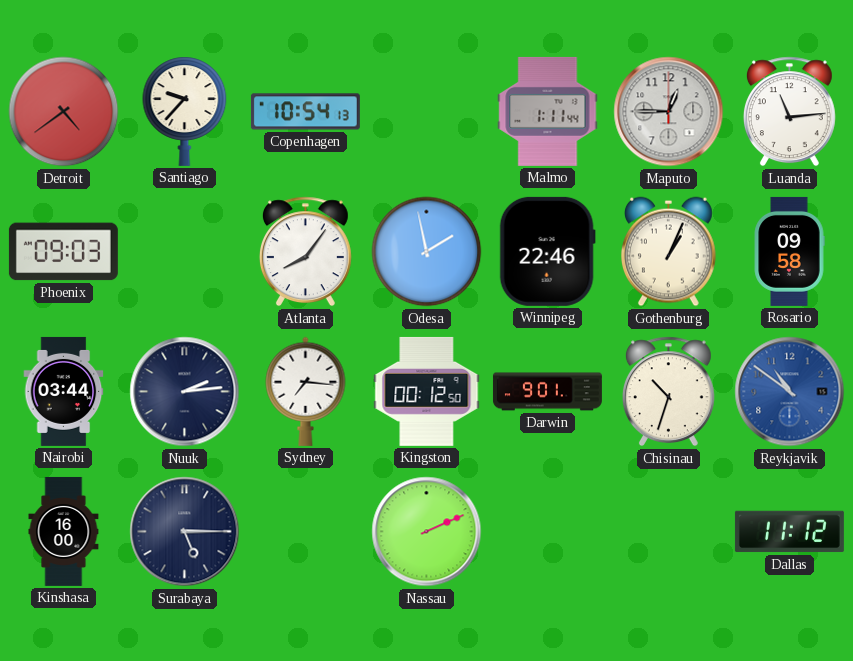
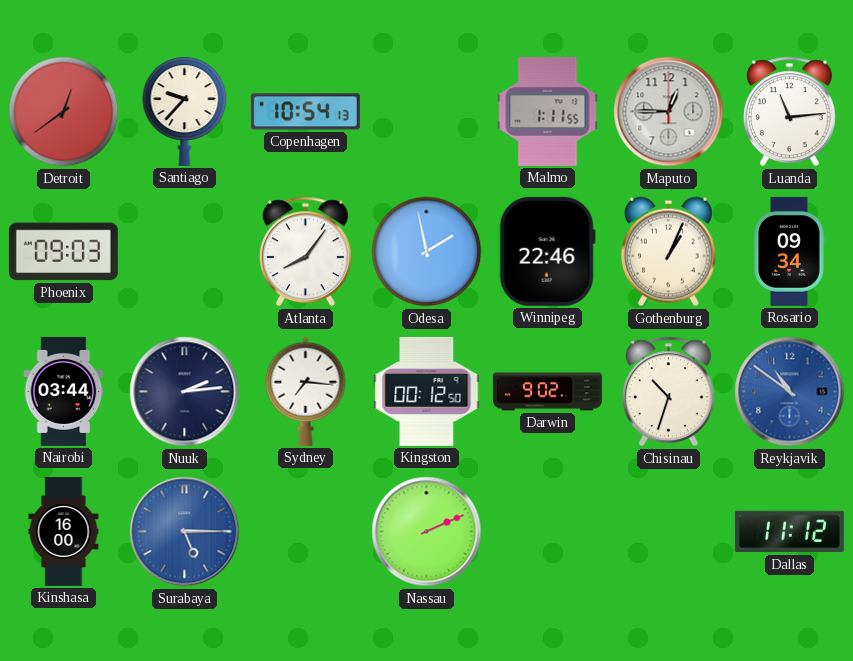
Detroit: 4:39 -> 12:39
Malmo: 1:11:44 -> 1:11:55
Rosario: 09:58 -> 09:34
Darwin: 9:01 -> 9:02
Surabaya dial: navy -> blue
